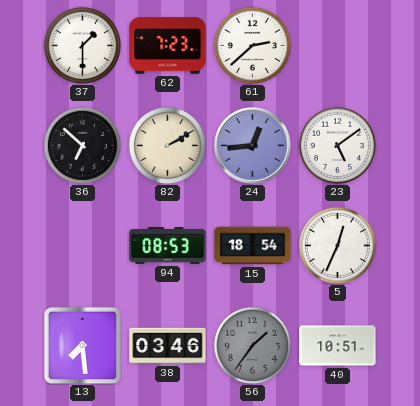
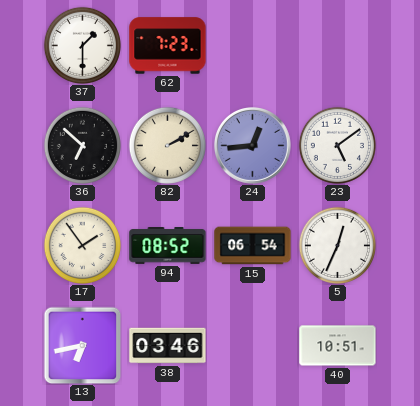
61: 2:38 -> none
17: none -> 1:54
94: 08:53 -> 08:52
15: 18:54 -> 06:54
13: 7:29 -> 6:43
56: 1:36 -> none
